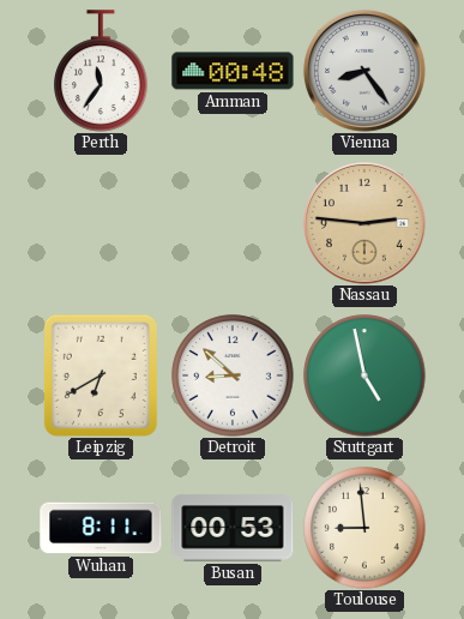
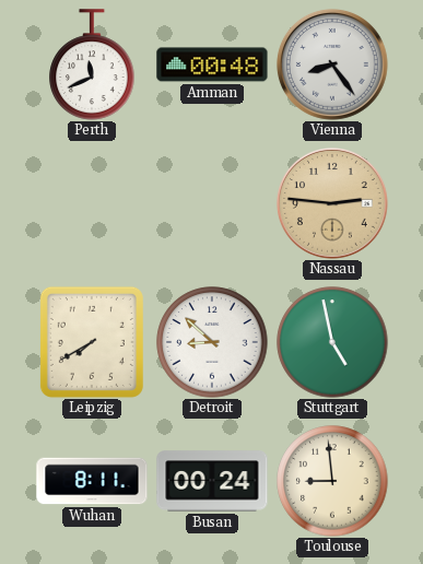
Perth: 11:36 -> 11:41
Leipzig: 6:40 -> 7:40
Busan: 00:53 -> 00:24
